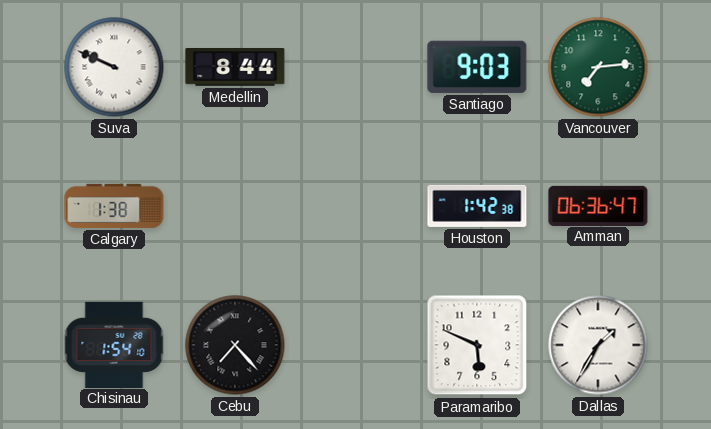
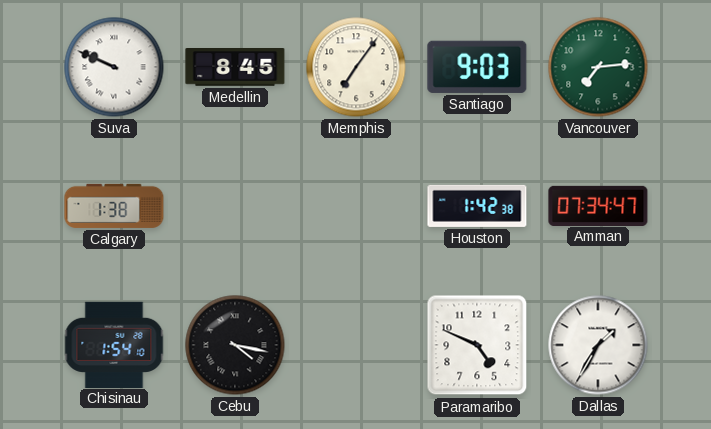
Medellin: 8:44 -> 8:45
Memphis: none -> 7:06
Amman: 06:36 -> 07:34
Cebu: 7:23 -> 4:17
Paramaribo: 5:49 -> 4:49
